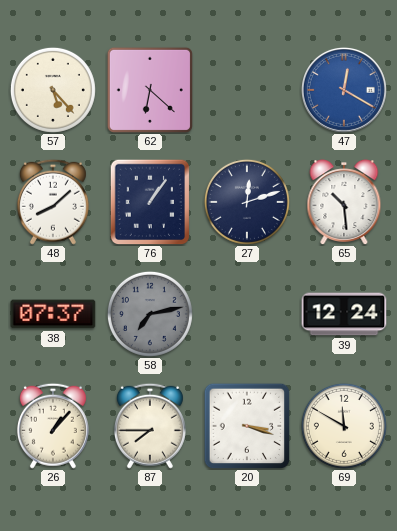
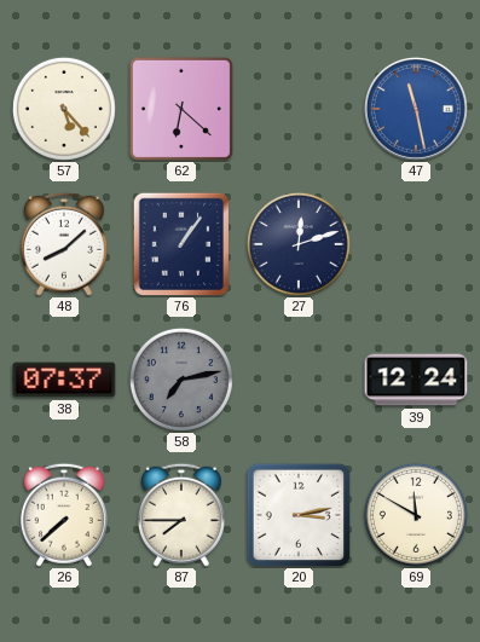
47: 12:20 -> 11:28
65: 10:29 -> none
26: 1:07 -> 7:38
20: 3:18 -> 3:13
